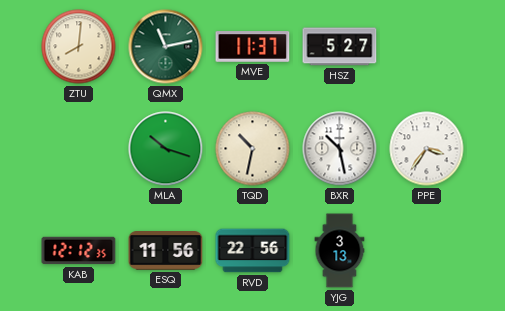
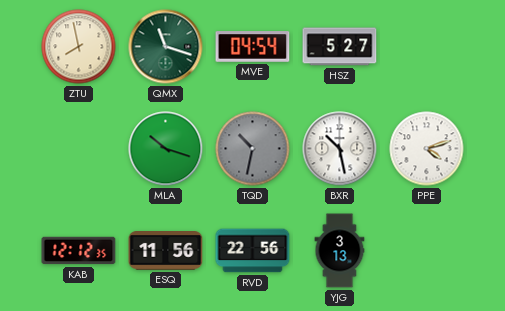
ZTU: 8:01 -> 7:58
QMX: 11:13 -> 11:18
MVE: 11:37 -> 04:54
TQD dial: cream -> grey
PPE: 3:36 -> 4:12
